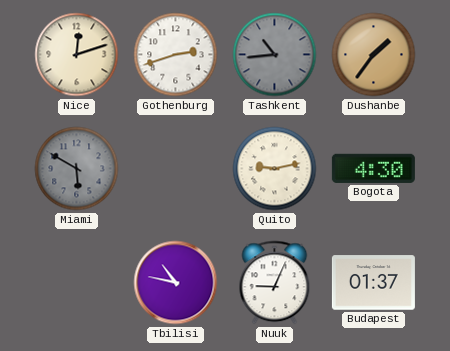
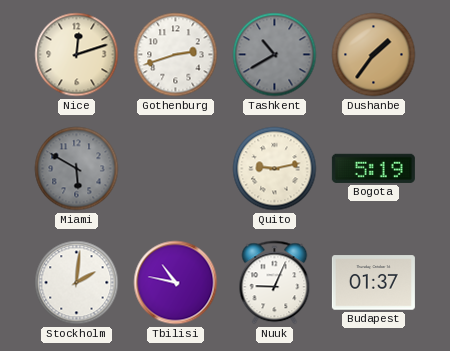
Tashkent: 10:44 -> 10:40
Bogota: 4:30 -> 5:19
Stockholm: none -> 2:01
